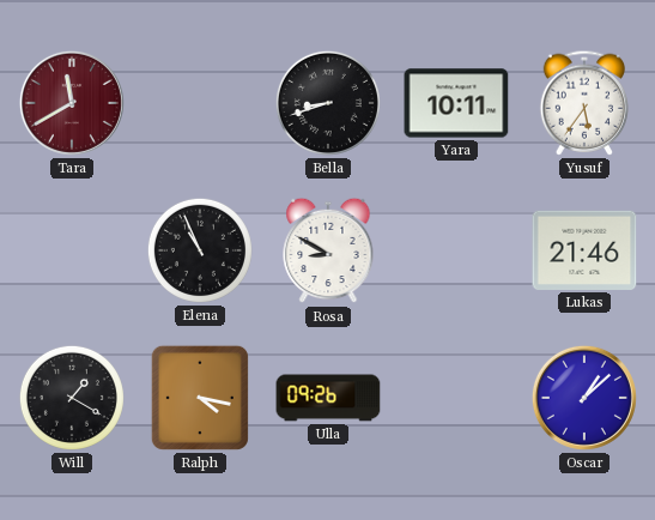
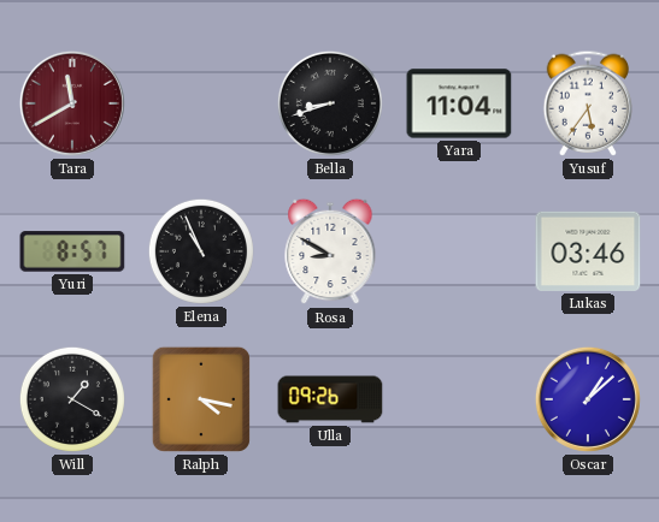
Yara: 10:11 -> 11:04
Yuri: none -> 8:57
Lukas: 21:46 -> 03:46
